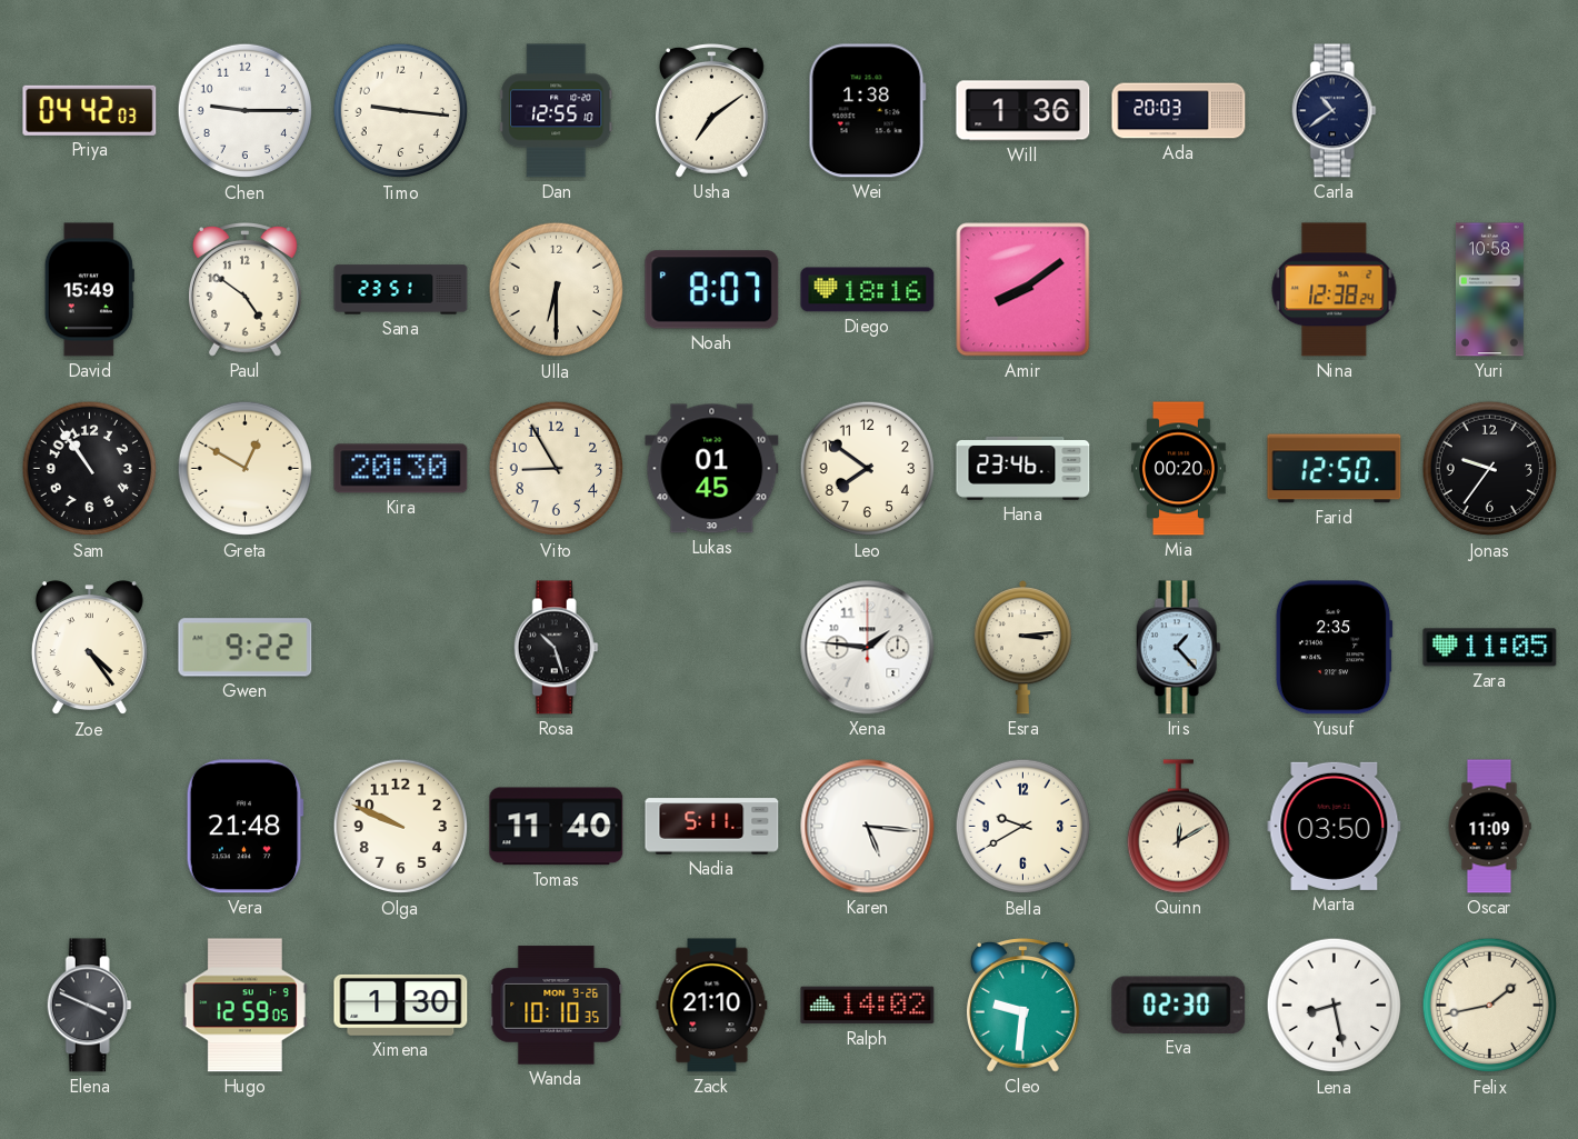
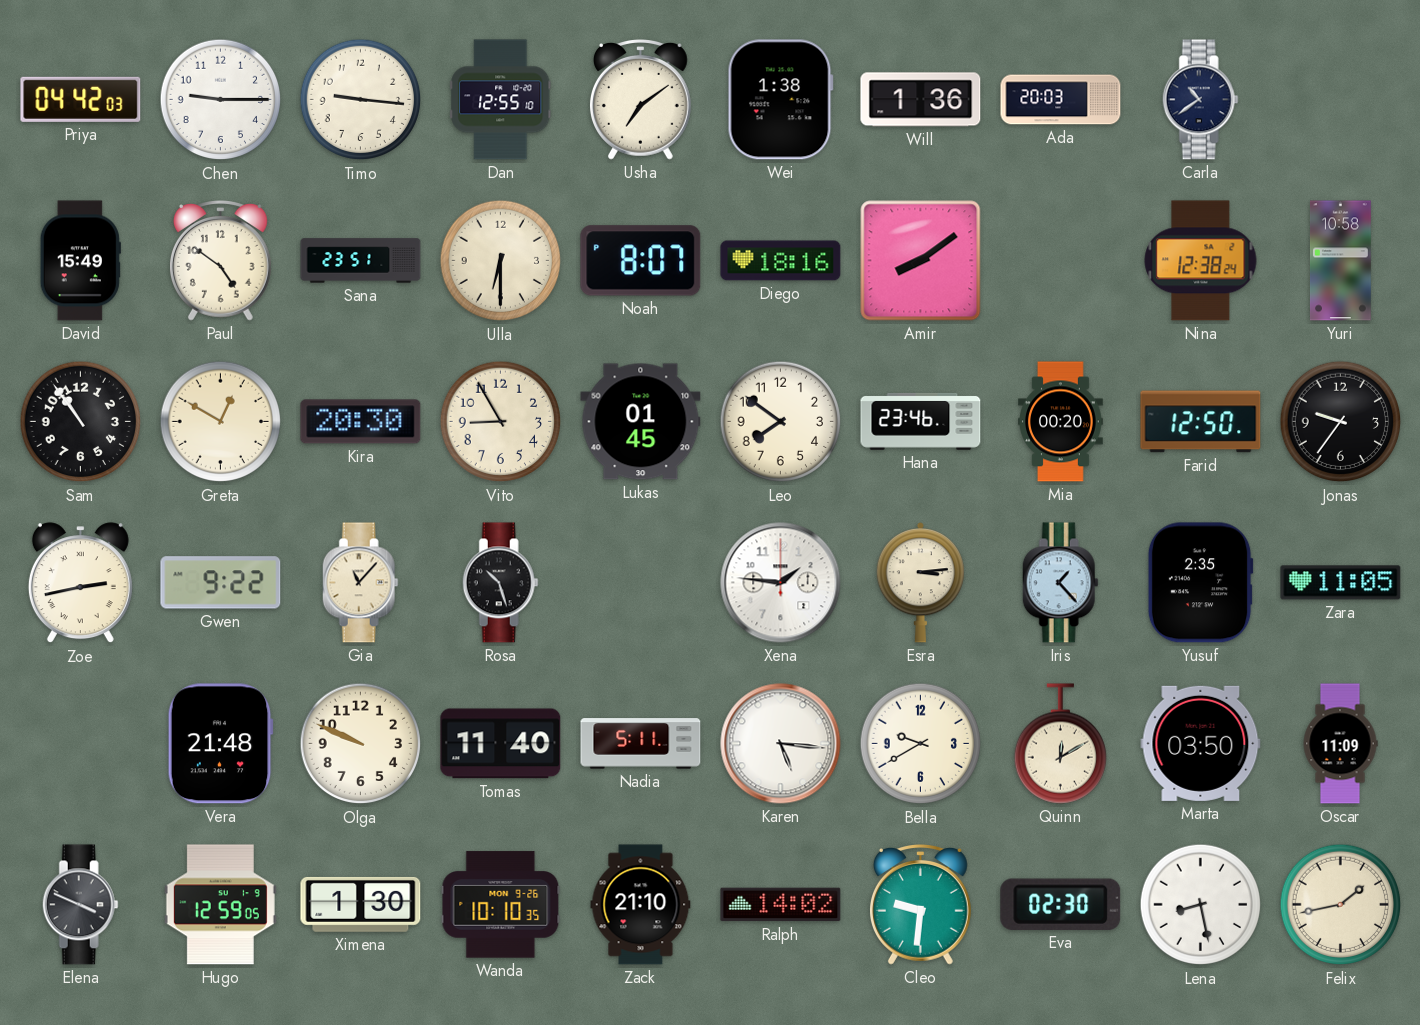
Zoe: 4:24 -> 2:43
Gia: none -> 11:07
